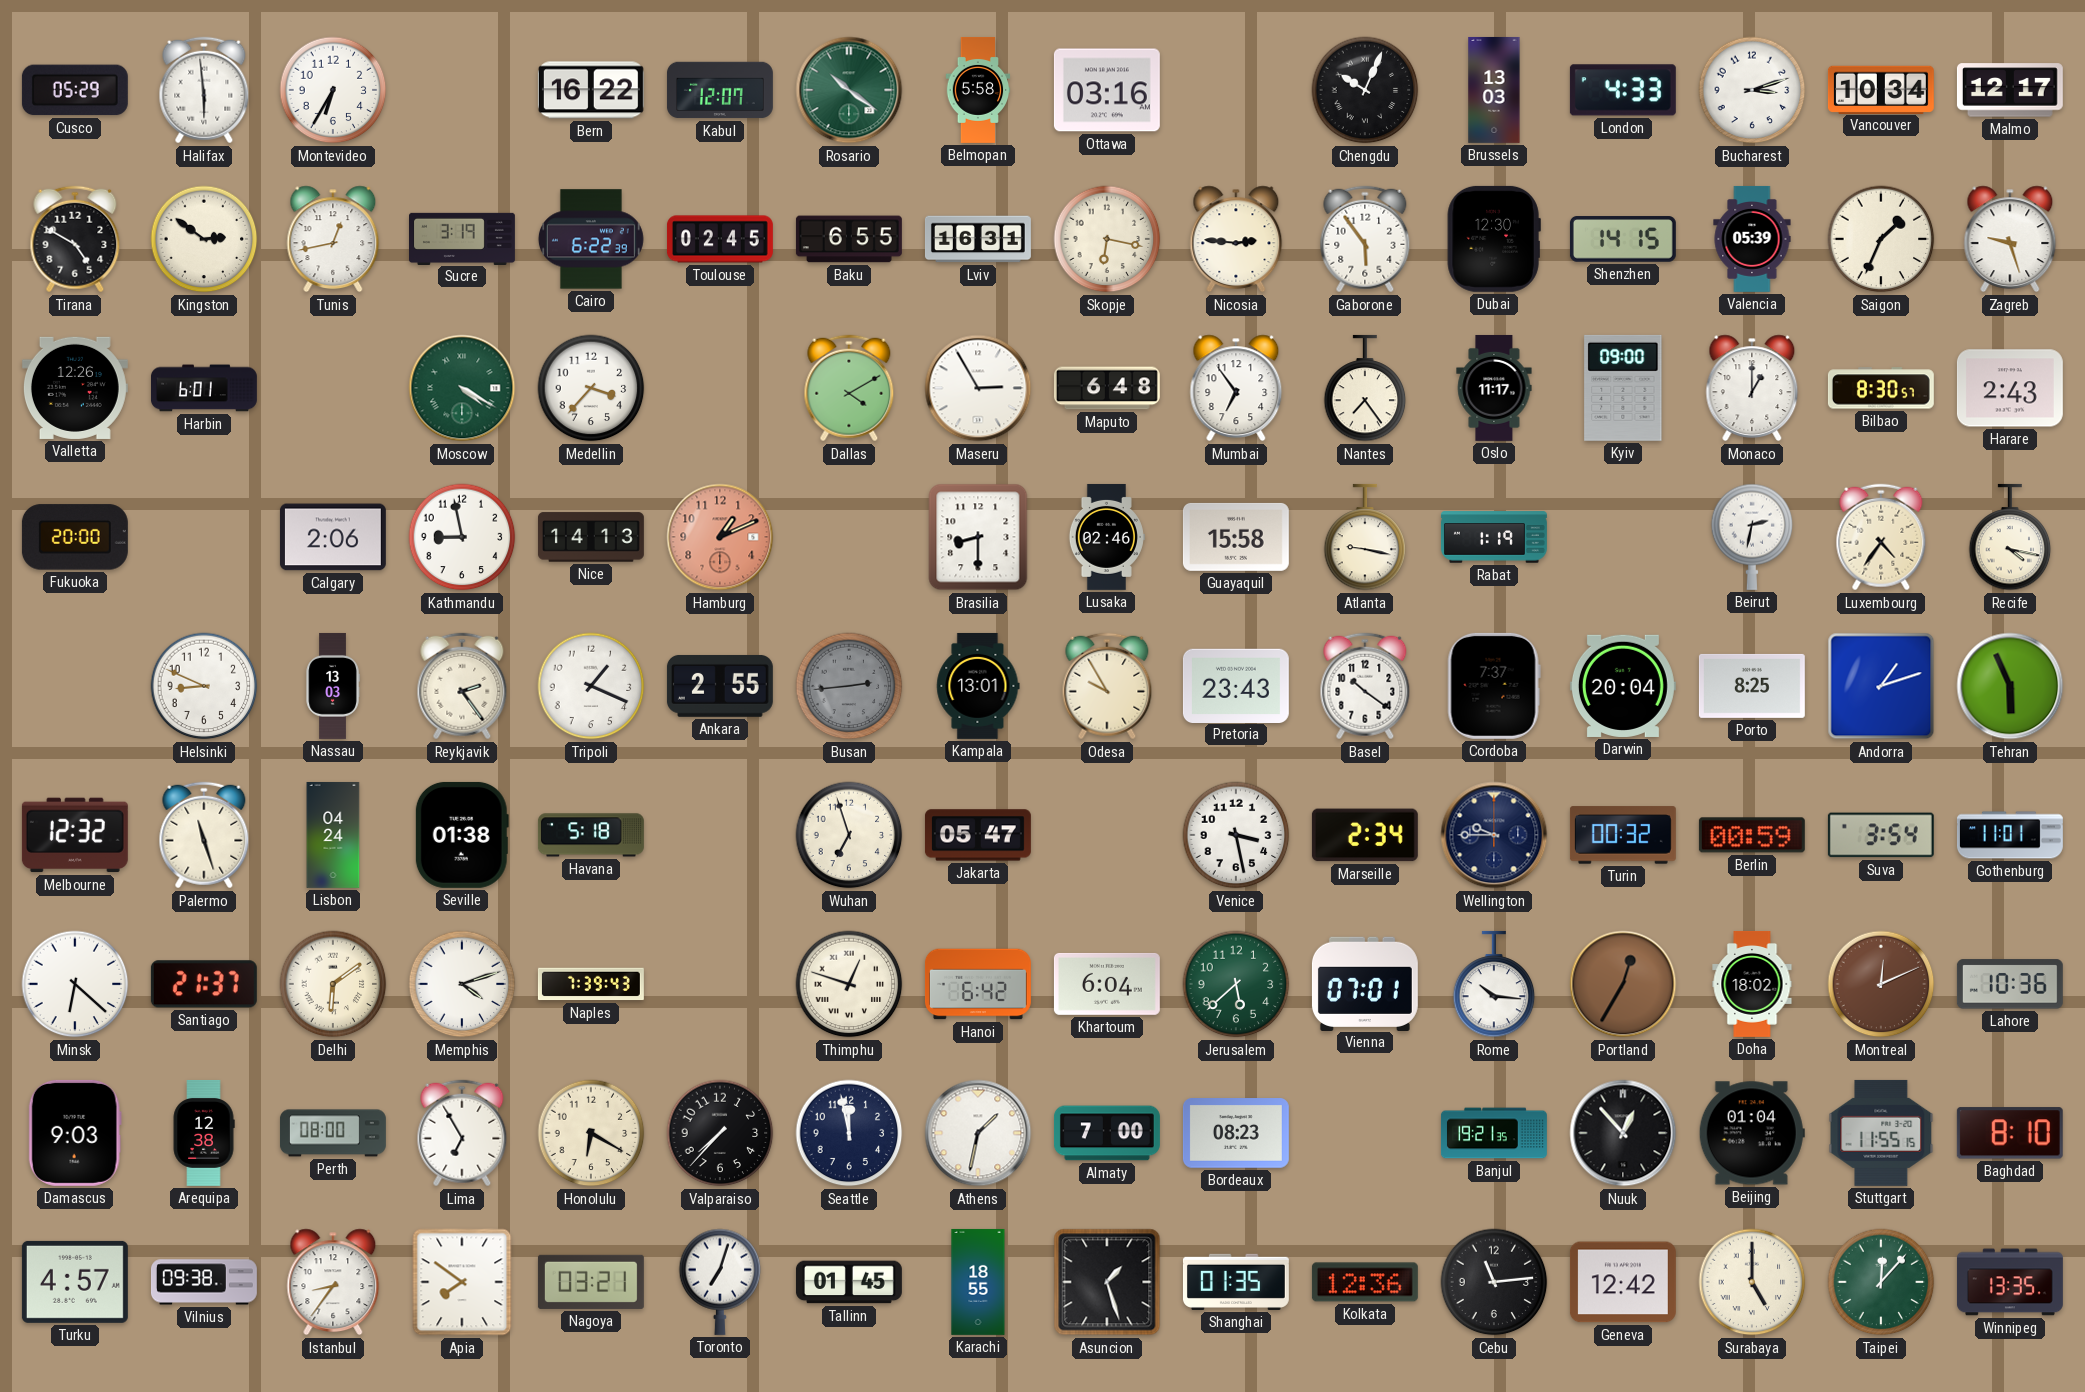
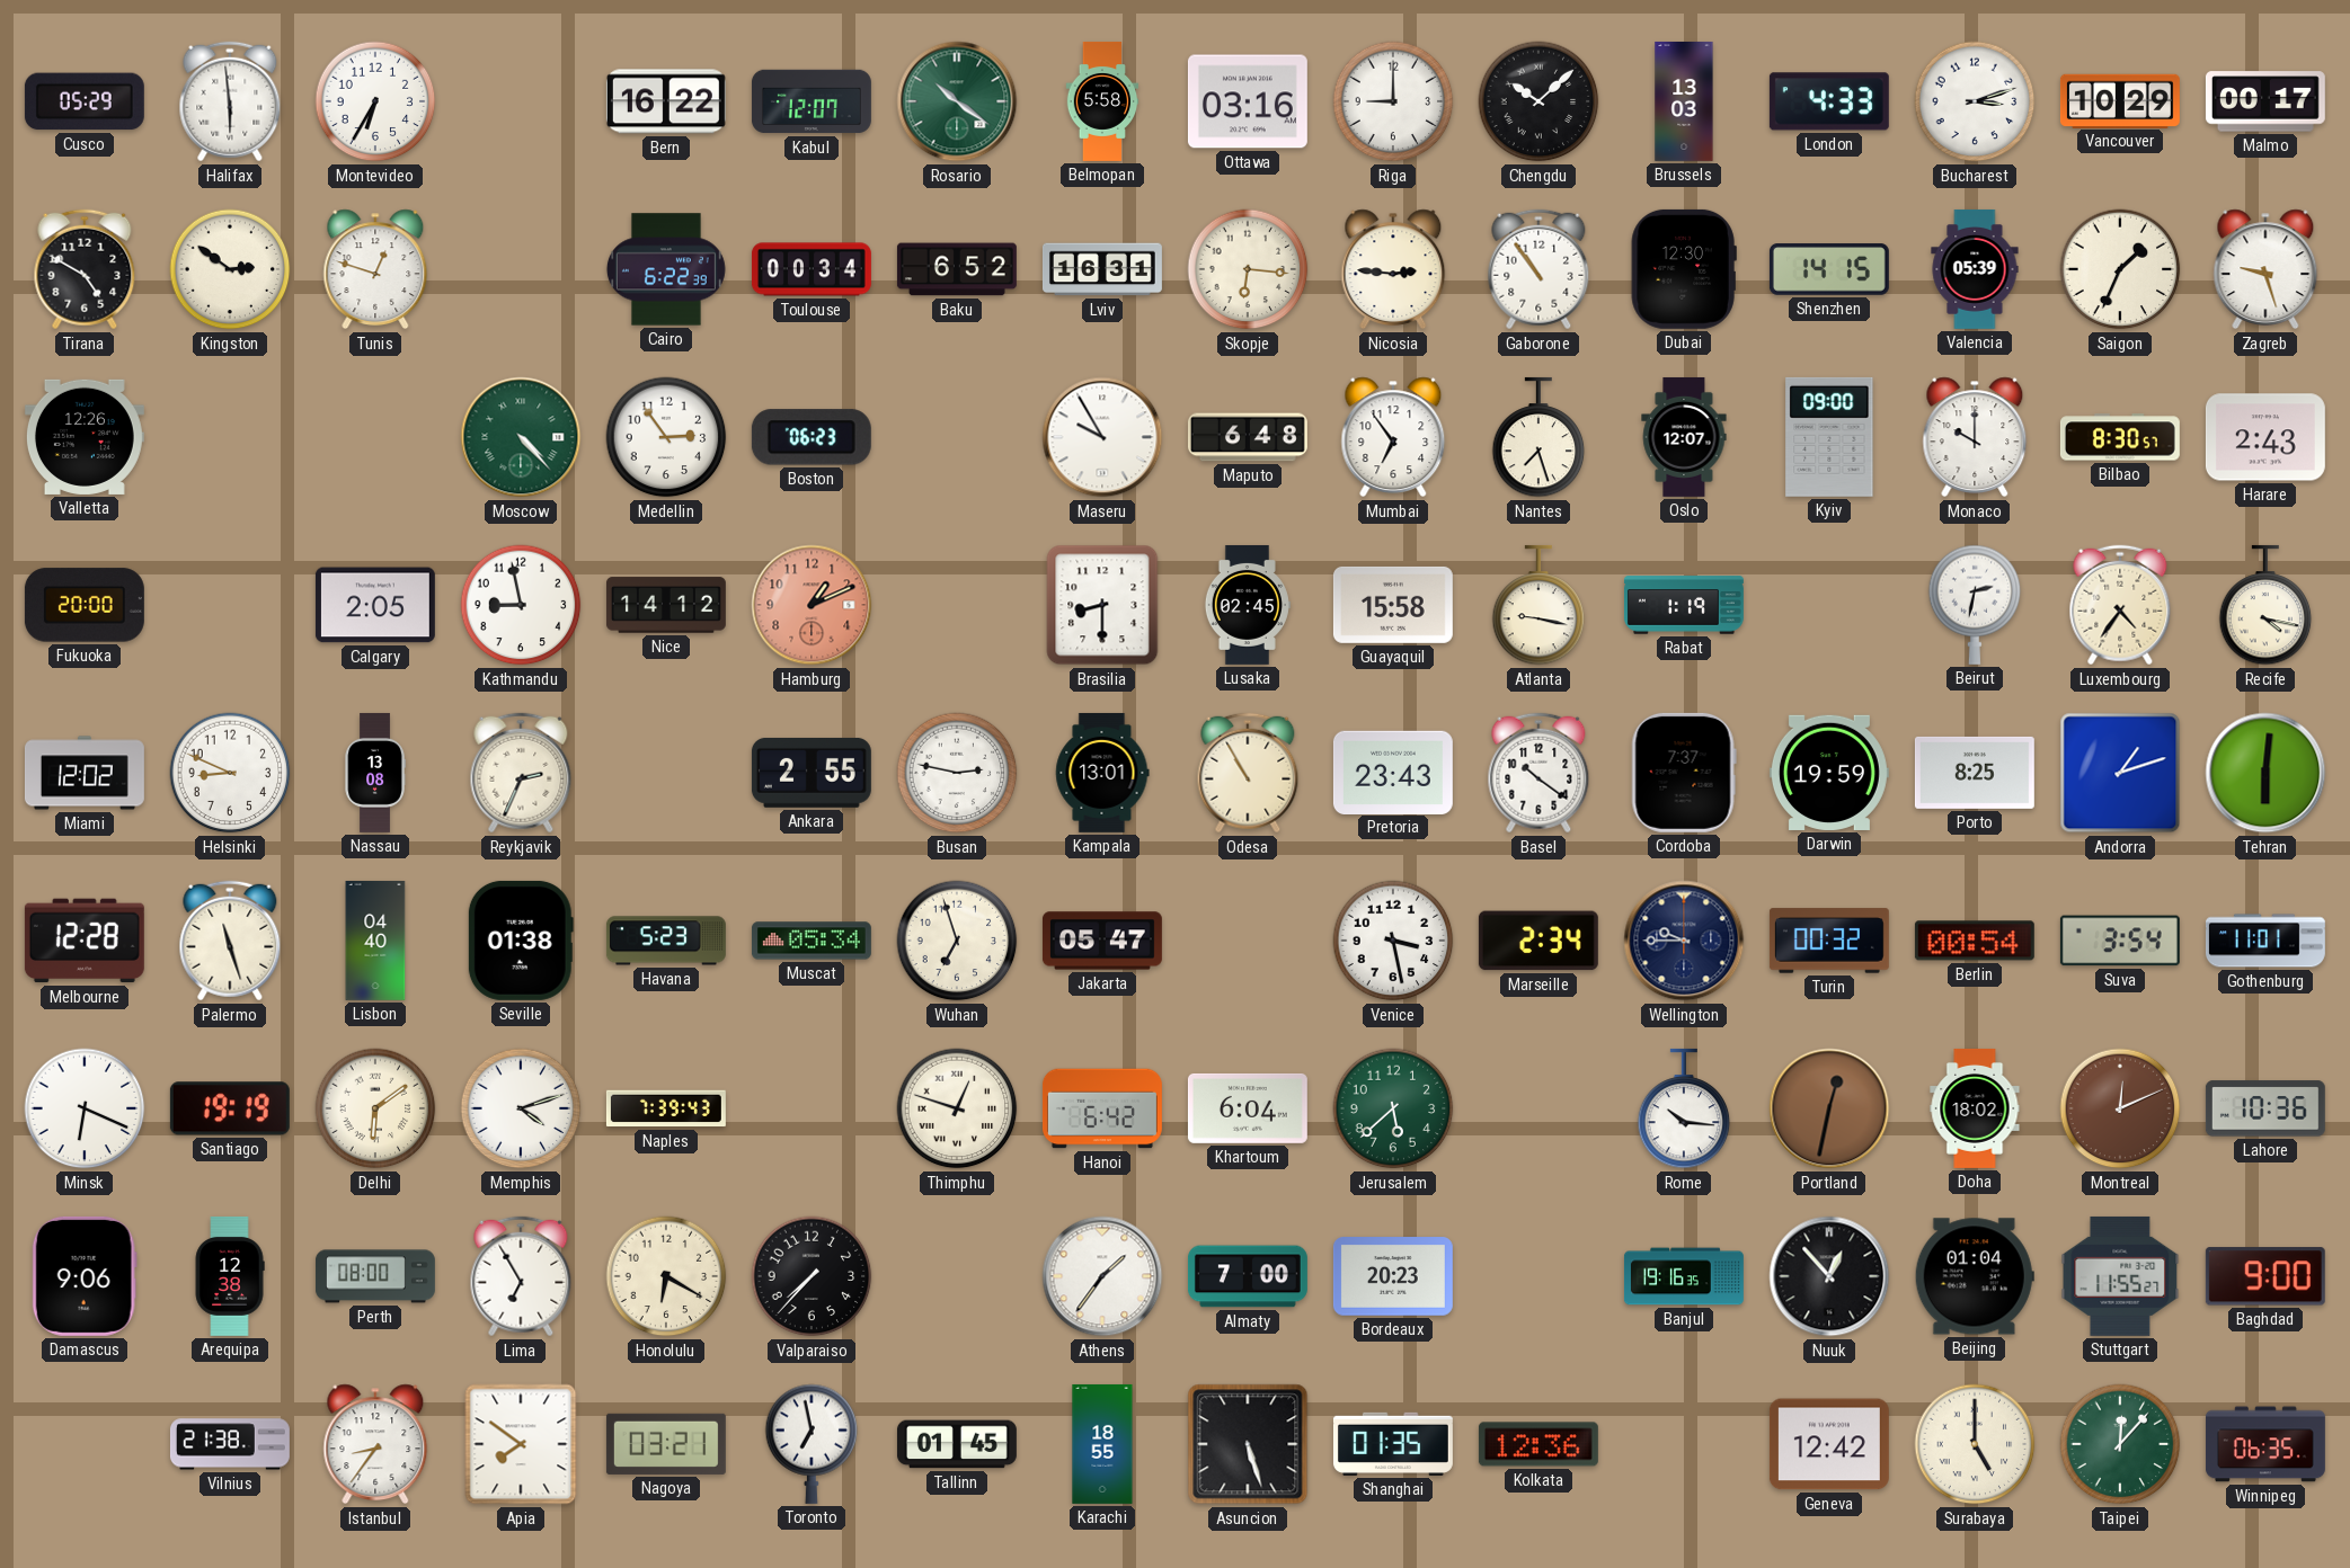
Riga: none -> 9:00
Chengdu: 10:04 -> 10:08
Vancouver: 10:34 -> 10:29
Malmo: 12:17 -> 00:17
Tunis: 12:43 -> 12:48
Sucre: 3:19 -> none
Toulouse: 02:45 -> 00:34
Baku: 6:55 -> 6:52
Skopje: 6:17 -> 6:16
Gaborone: 5:54 -> 10:54
Harbin: 6:01 -> none
Moscow: 4:20 -> 4:23
Medellin: 3:37 -> 2:54
Boston: none -> 06:23
Dallas: 4:10 -> none
Maseru: 2:55 -> 9:55
Nantes: 7:24 -> 7:27
Oslo: 11:17 -> 12:07
Monaco: 1:00 -> 10:00
Calgary: 2:06 -> 2:05
Nice: 14:13 -> 14:12
Lusaka: 02:46 -> 02:45
Miami: none -> 12:02
Nassau: 13:03 -> 13:08
Reykjavik: 2:24 -> 2:34
Tripoli: 1:19 -> none
Busan: 2:44 -> 2:47
Busan dial: grey -> white
Odesa: 9:55 -> 10:55
Darwin: 20:04 -> 19:59
Tehran: 5:56 -> 6:01
Melbourne: 12:32 -> 12:28
Lisbon: 04:24 -> 04:40
Havana: 5:18 -> 5:23
Muscat: none -> 05:34
Berlin: 00:59 -> 00:54
Minsk: 6:22 -> 6:19
Santiago: 21:37 -> 19:19
Vienna: 07:01 -> none
Portland: 12:35 -> 12:32
Damascus: 9:03 -> 9:06
Seattle: 11:58 -> none
Athens: 1:32 -> 1:36
Bordeaux: 08:23 -> 20:23
Banjul: 19:21 -> 19:16
Stuttgart: 11:55:15 -> 11:55:27
Baghdad: 8:10 -> 9:00
Turku: 4:57 -> none
Vilnius: 09:38 -> 21:38
Toronto: 7:03 -> 6:58
Asuncion: 1:27 -> 5:27
Cebu: 11:14 -> none
Winnipeg: 13:35 -> 06:35
